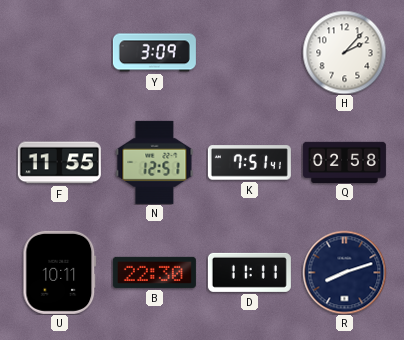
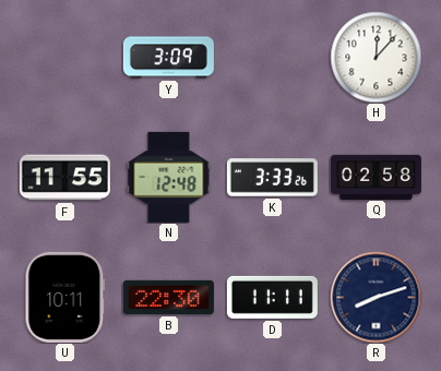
H: 2:07 -> 12:07
N: 12:51 -> 12:48
K: 7:51 -> 3:33
